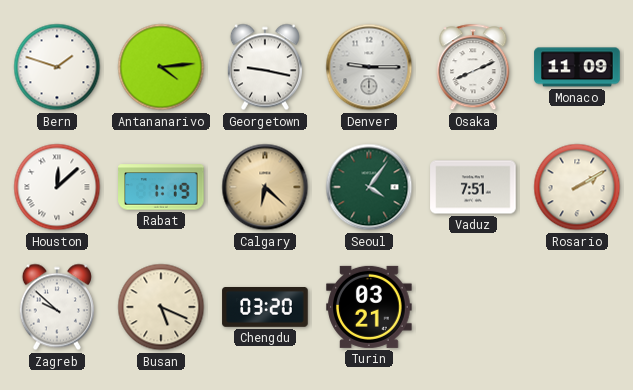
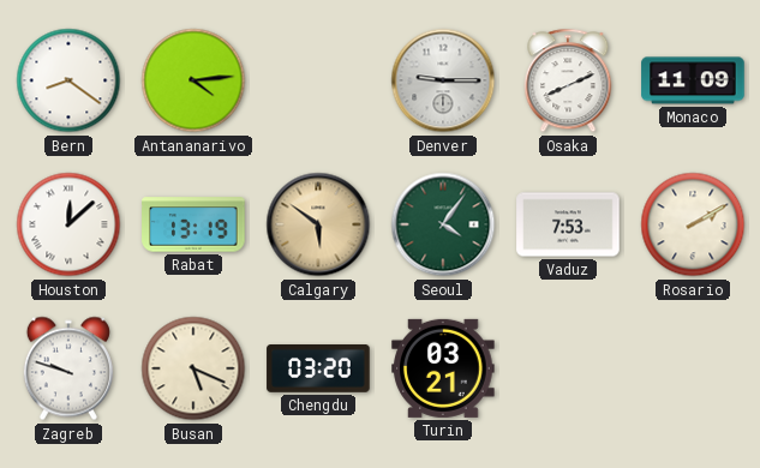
Bern: 1:48 -> 8:21
Georgetown: 9:17 -> none
Rabat: 1:19 -> 13:19
Calgary: 6:22 -> 5:51
Vaduz: 7:51 -> 7:53
Zagreb: 9:52 -> 9:48
